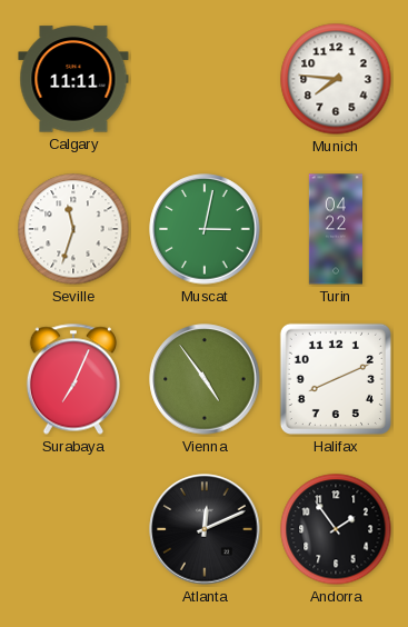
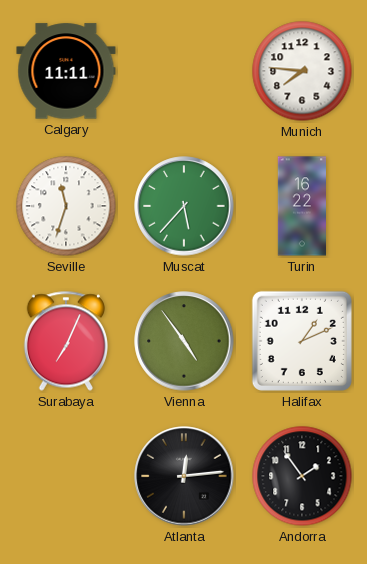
Muscat: 3:02 -> 5:37
Turin: 04:22 -> 16:22
Halifax: 8:11 -> 1:11
Atlanta: 12:11 -> 12:14
